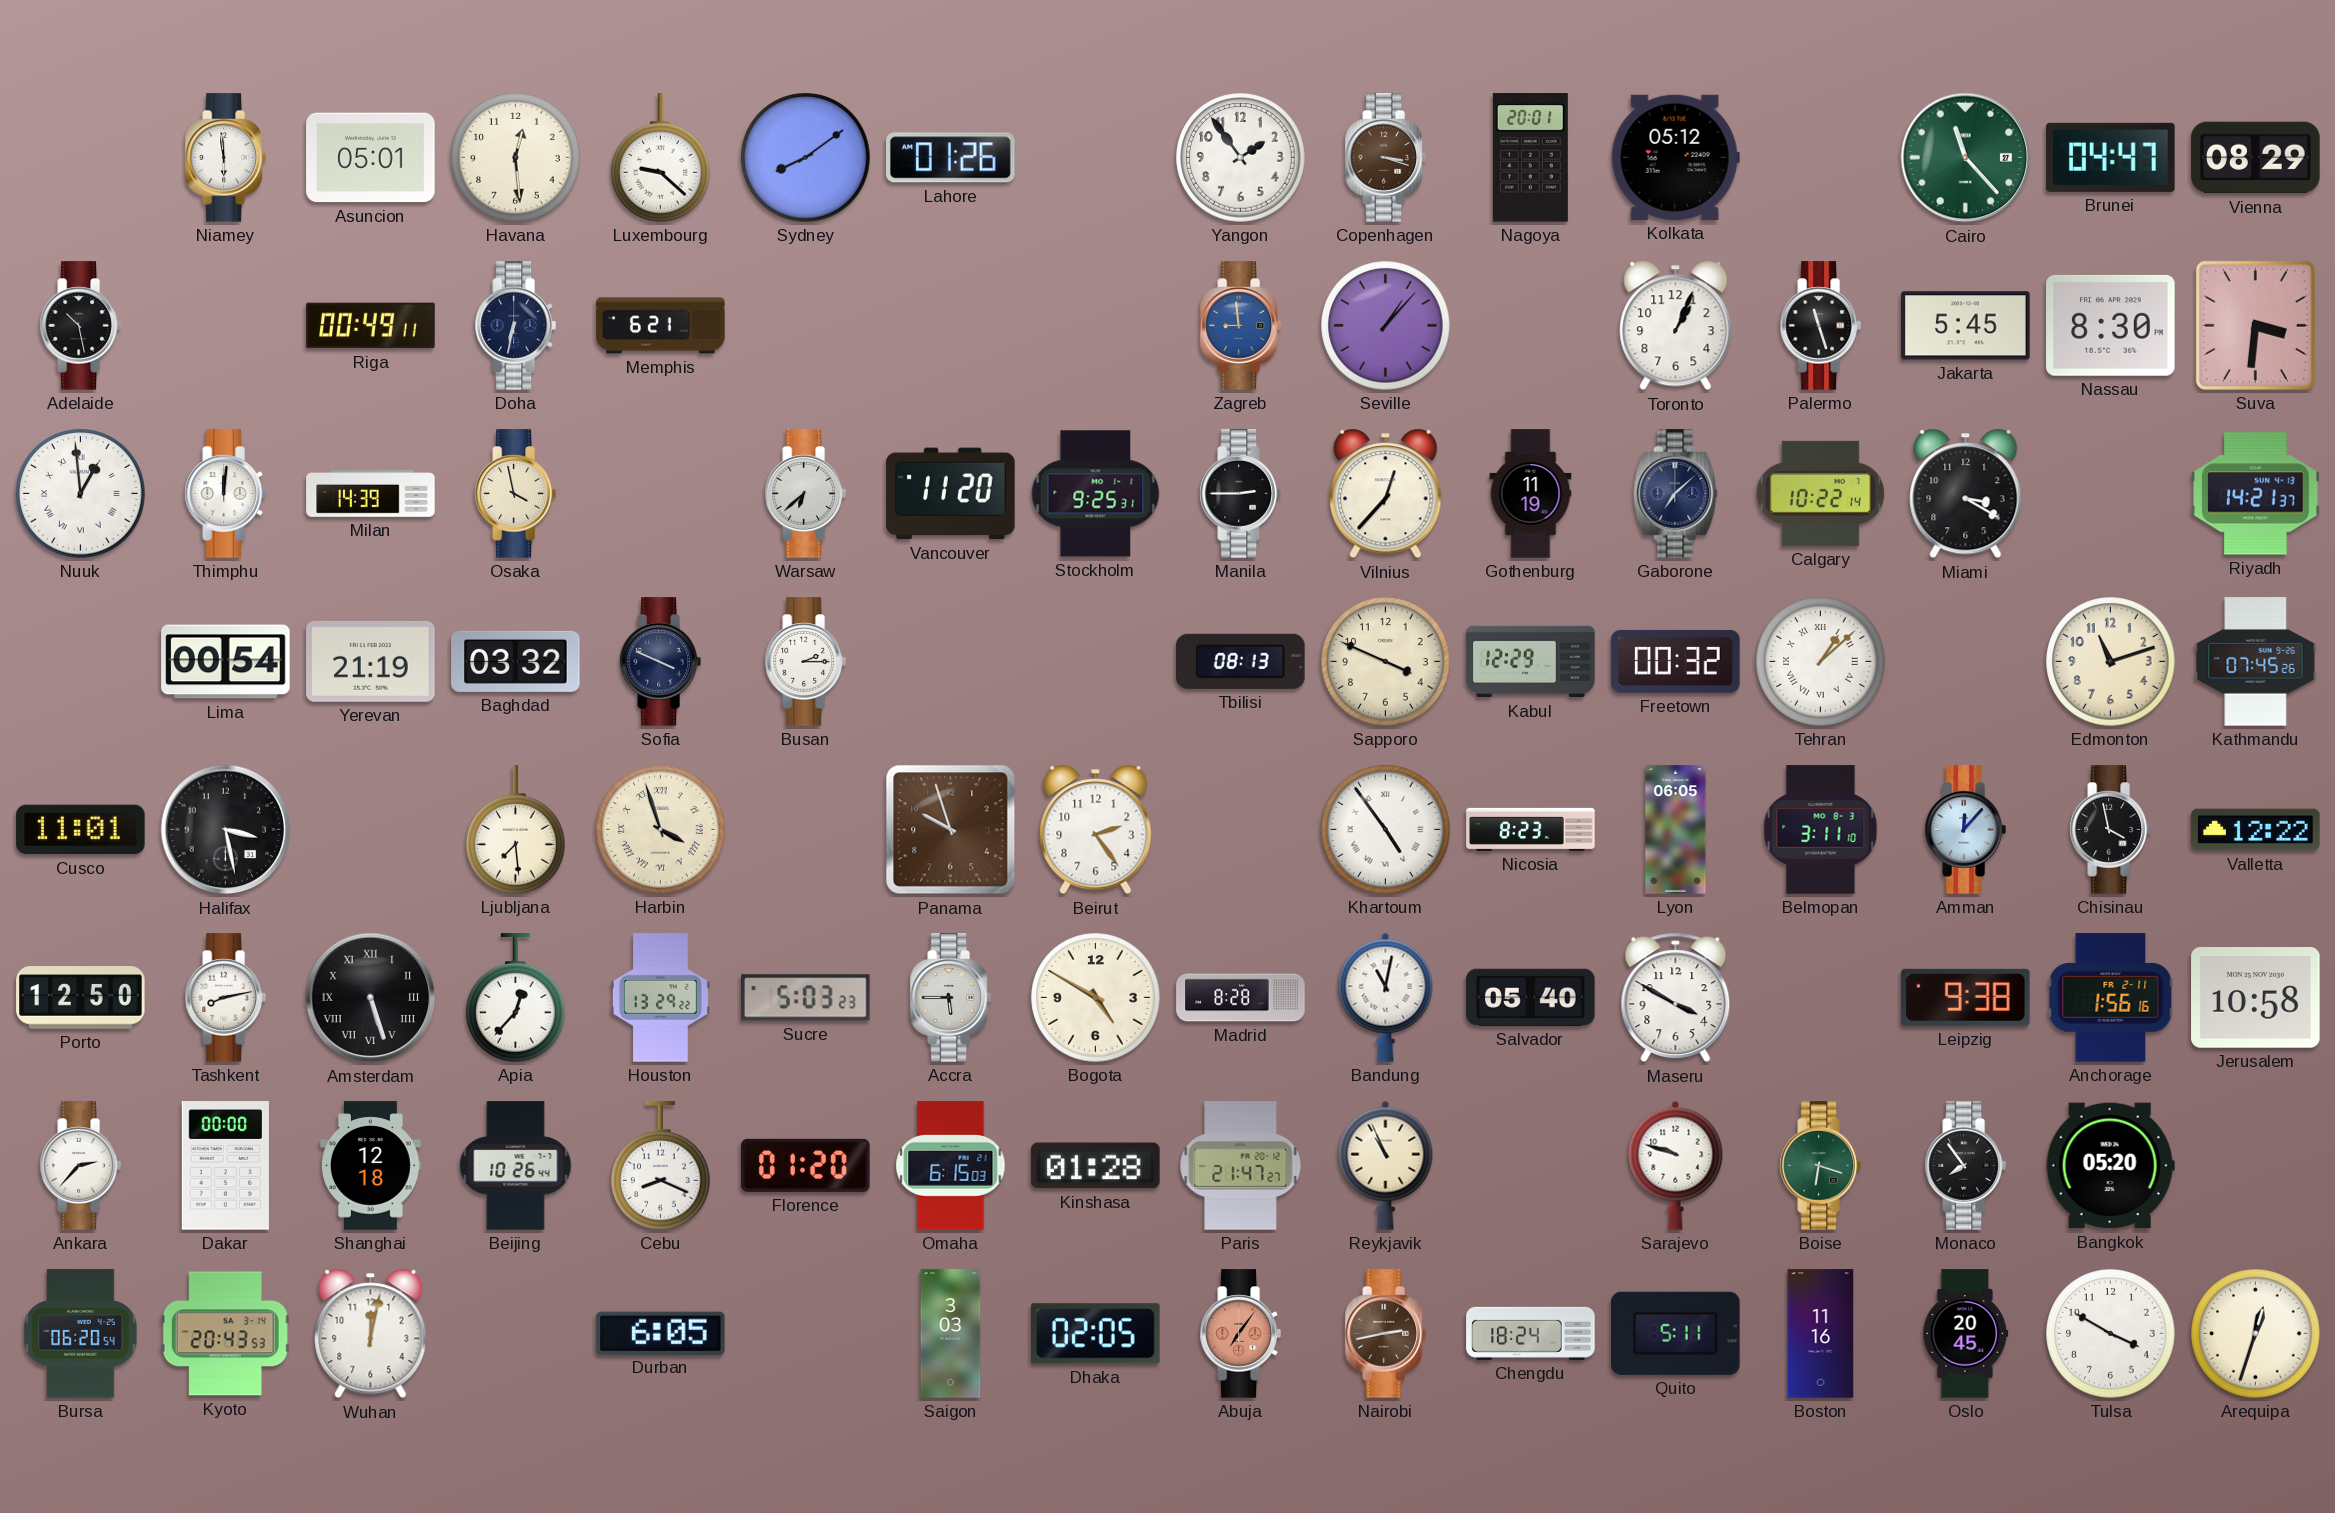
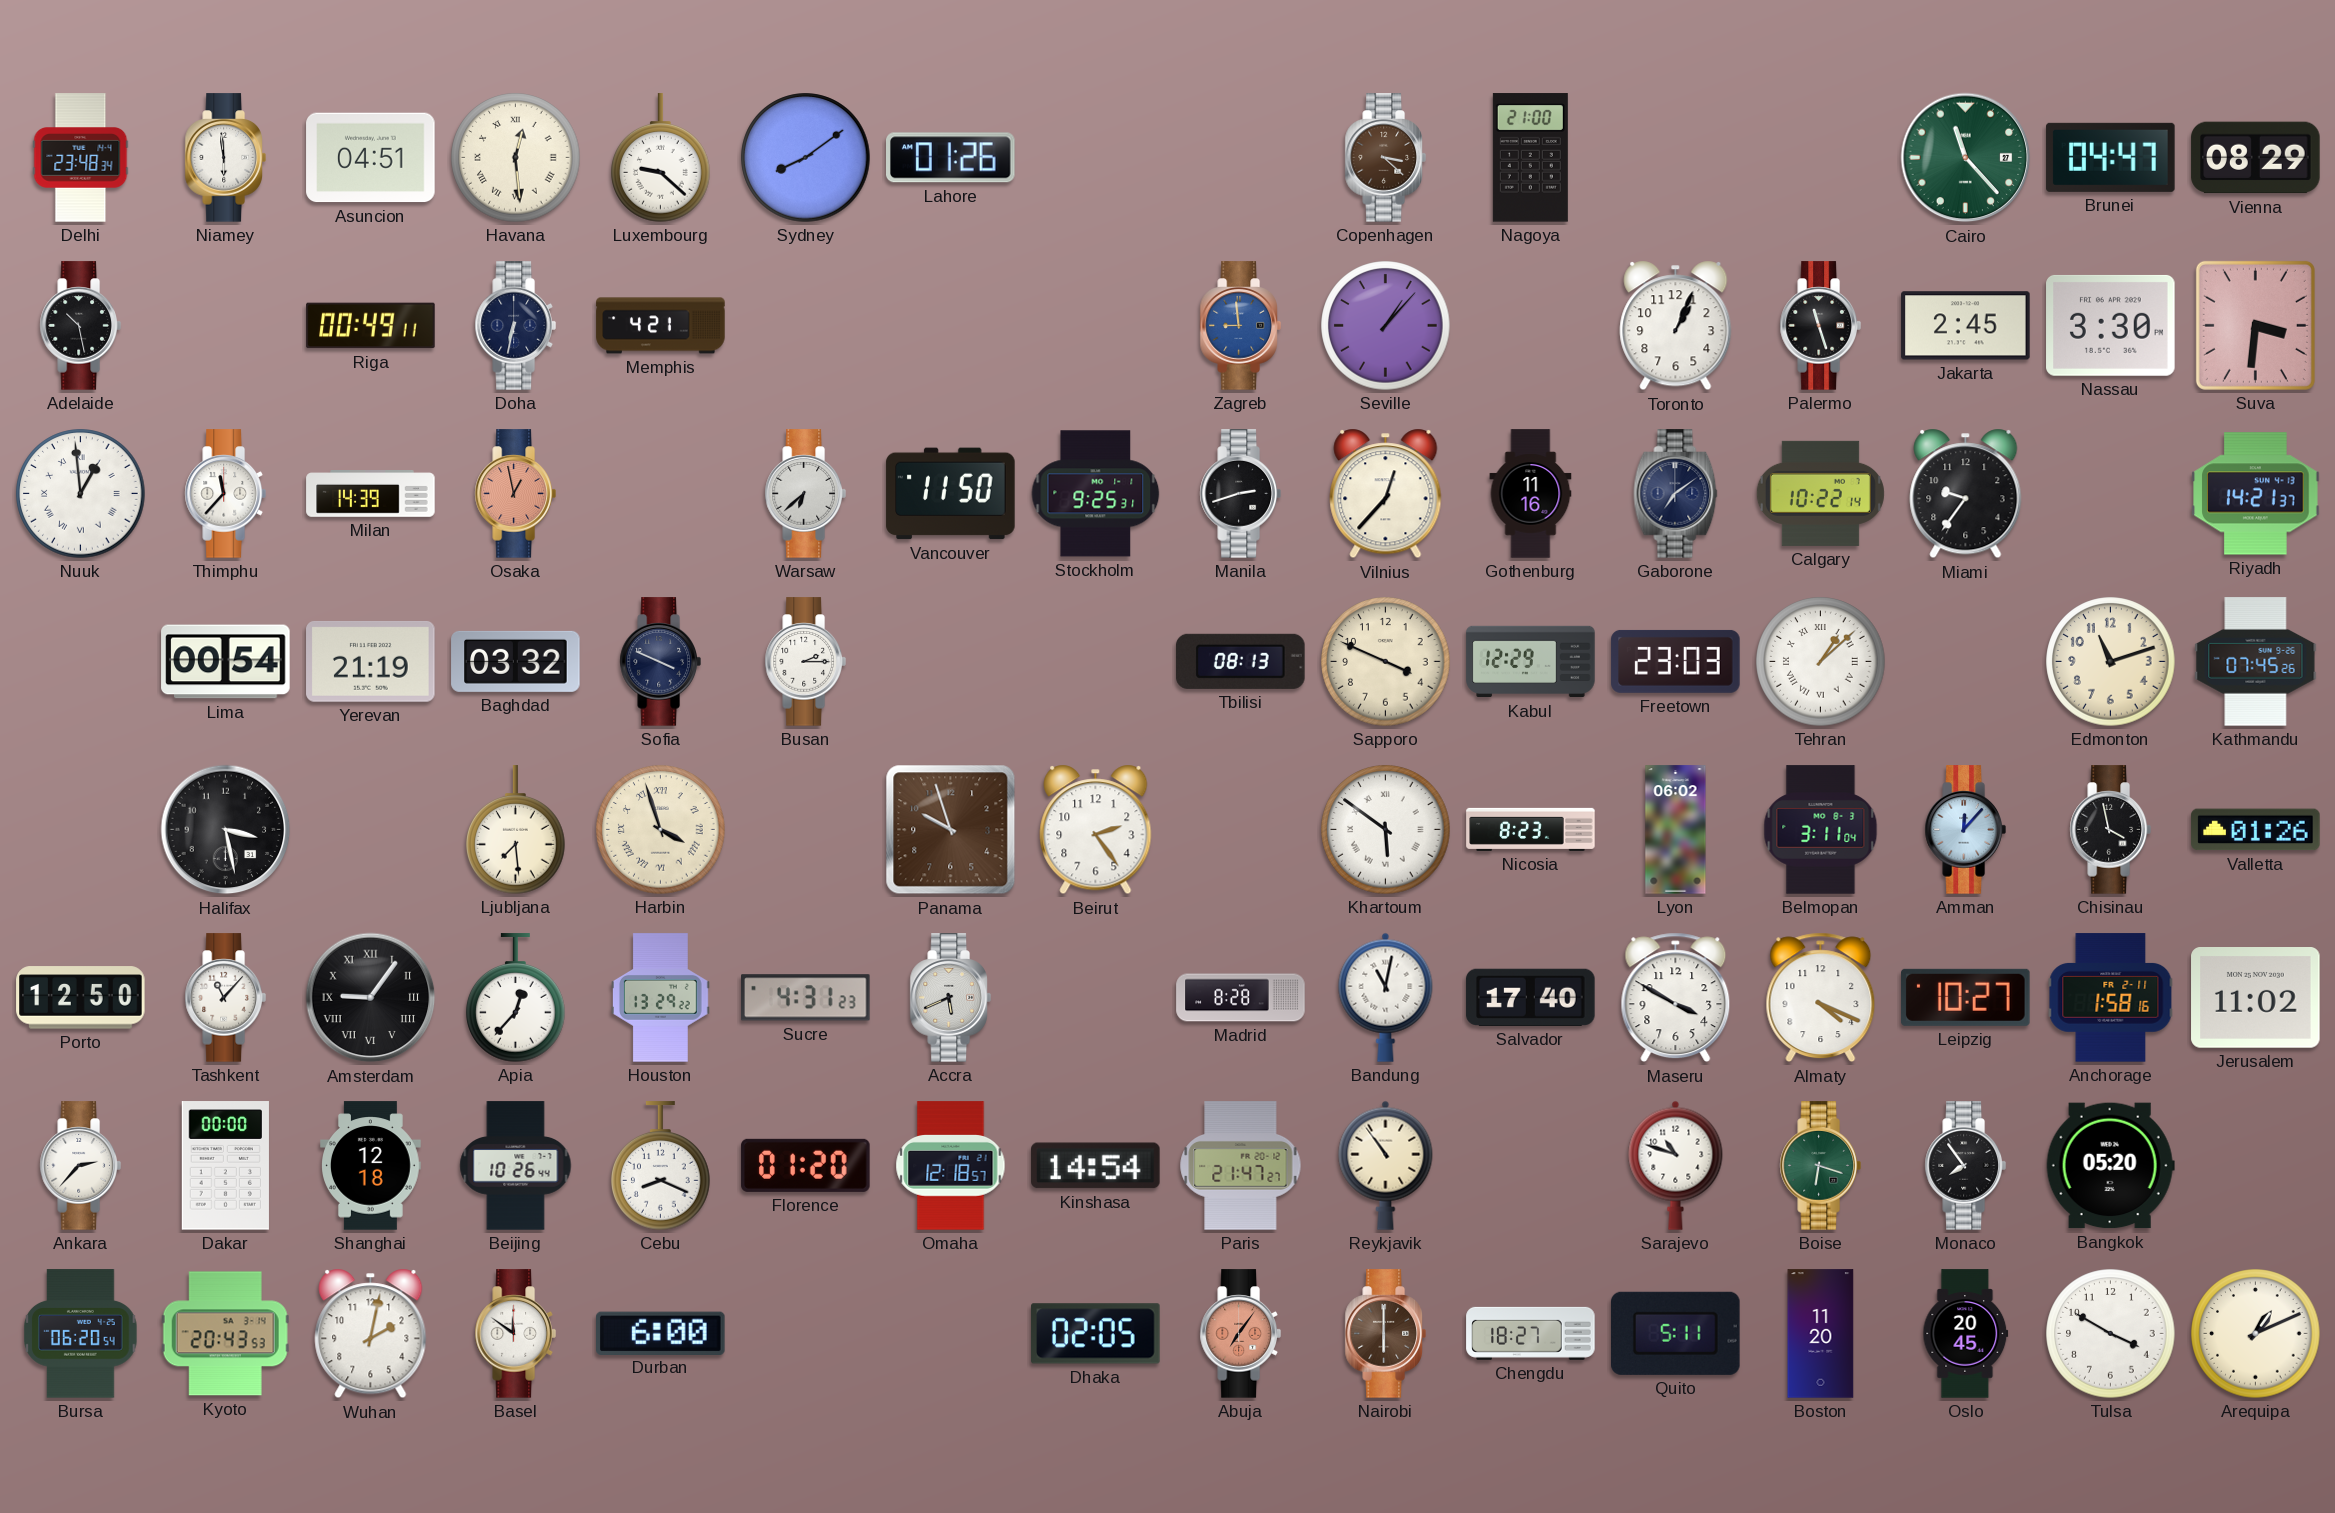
Delhi: none -> 23:48
Asuncion: 05:01 -> 04:51
Havana numerals: Arabic -> Roman
Yangon: 1:54 -> none
Copenhagen: 3:18 -> 3:22
Nagoya: 20:01 -> 21:00
Kolkata: 05:12 -> none
Memphis: 6:21 -> 4:21
Jakarta: 5:45 -> 2:45
Nassau: 8:30 -> 3:30
Thimphu: 12:01 -> 11:37
Osaka: 3:58 -> 12:58
Osaka dial: cream -> salmon
Vancouver: 11:20 -> 11:50
Manila: 2:45 -> 2:42
Gothenburg: 11:19 -> 11:16
Gaborone: 7:08 -> 7:09
Miami: 3:20 -> 9:36
Freetown: 00:32 -> 23:03
Cusco: 11:01 -> none
Khartoum: 4:54 -> 5:51
Lyon: 06:05 -> 06:02
Belmopan: 3:11:10 -> 3:11:04
Valletta: 12:22 -> 01:26
Tashkent: 8:13 -> 11:07
Amsterdam: 5:27 -> 9:06
Sucre: 5:03 -> 4:31
Accra: 5:45 -> 5:41
Bogota: 4:50 -> none
Salvador: 05:40 -> 17:40
Almaty: none -> 4:19
Leipzig: 9:38 -> 10:27
Anchorage: 1:56 -> 1:58
Jerusalem: 10:58 -> 11:02
Omaha: 6:15 -> 12:18
Kinshasa: 01:28 -> 14:54
Reykjavik: 10:56 -> 10:54
Sarajevo: 9:48 -> 10:48
Wuhan: 12:02 -> 2:02
Basel: none -> 11:51
Durban: 6:05 -> 6:00
Saigon: 3:03 -> none
Nairobi: 2:43 -> 6:00
Chengdu: 18:24 -> 18:27
Boston: 11:16 -> 11:20
Arequipa: 12:33 -> 1:11
